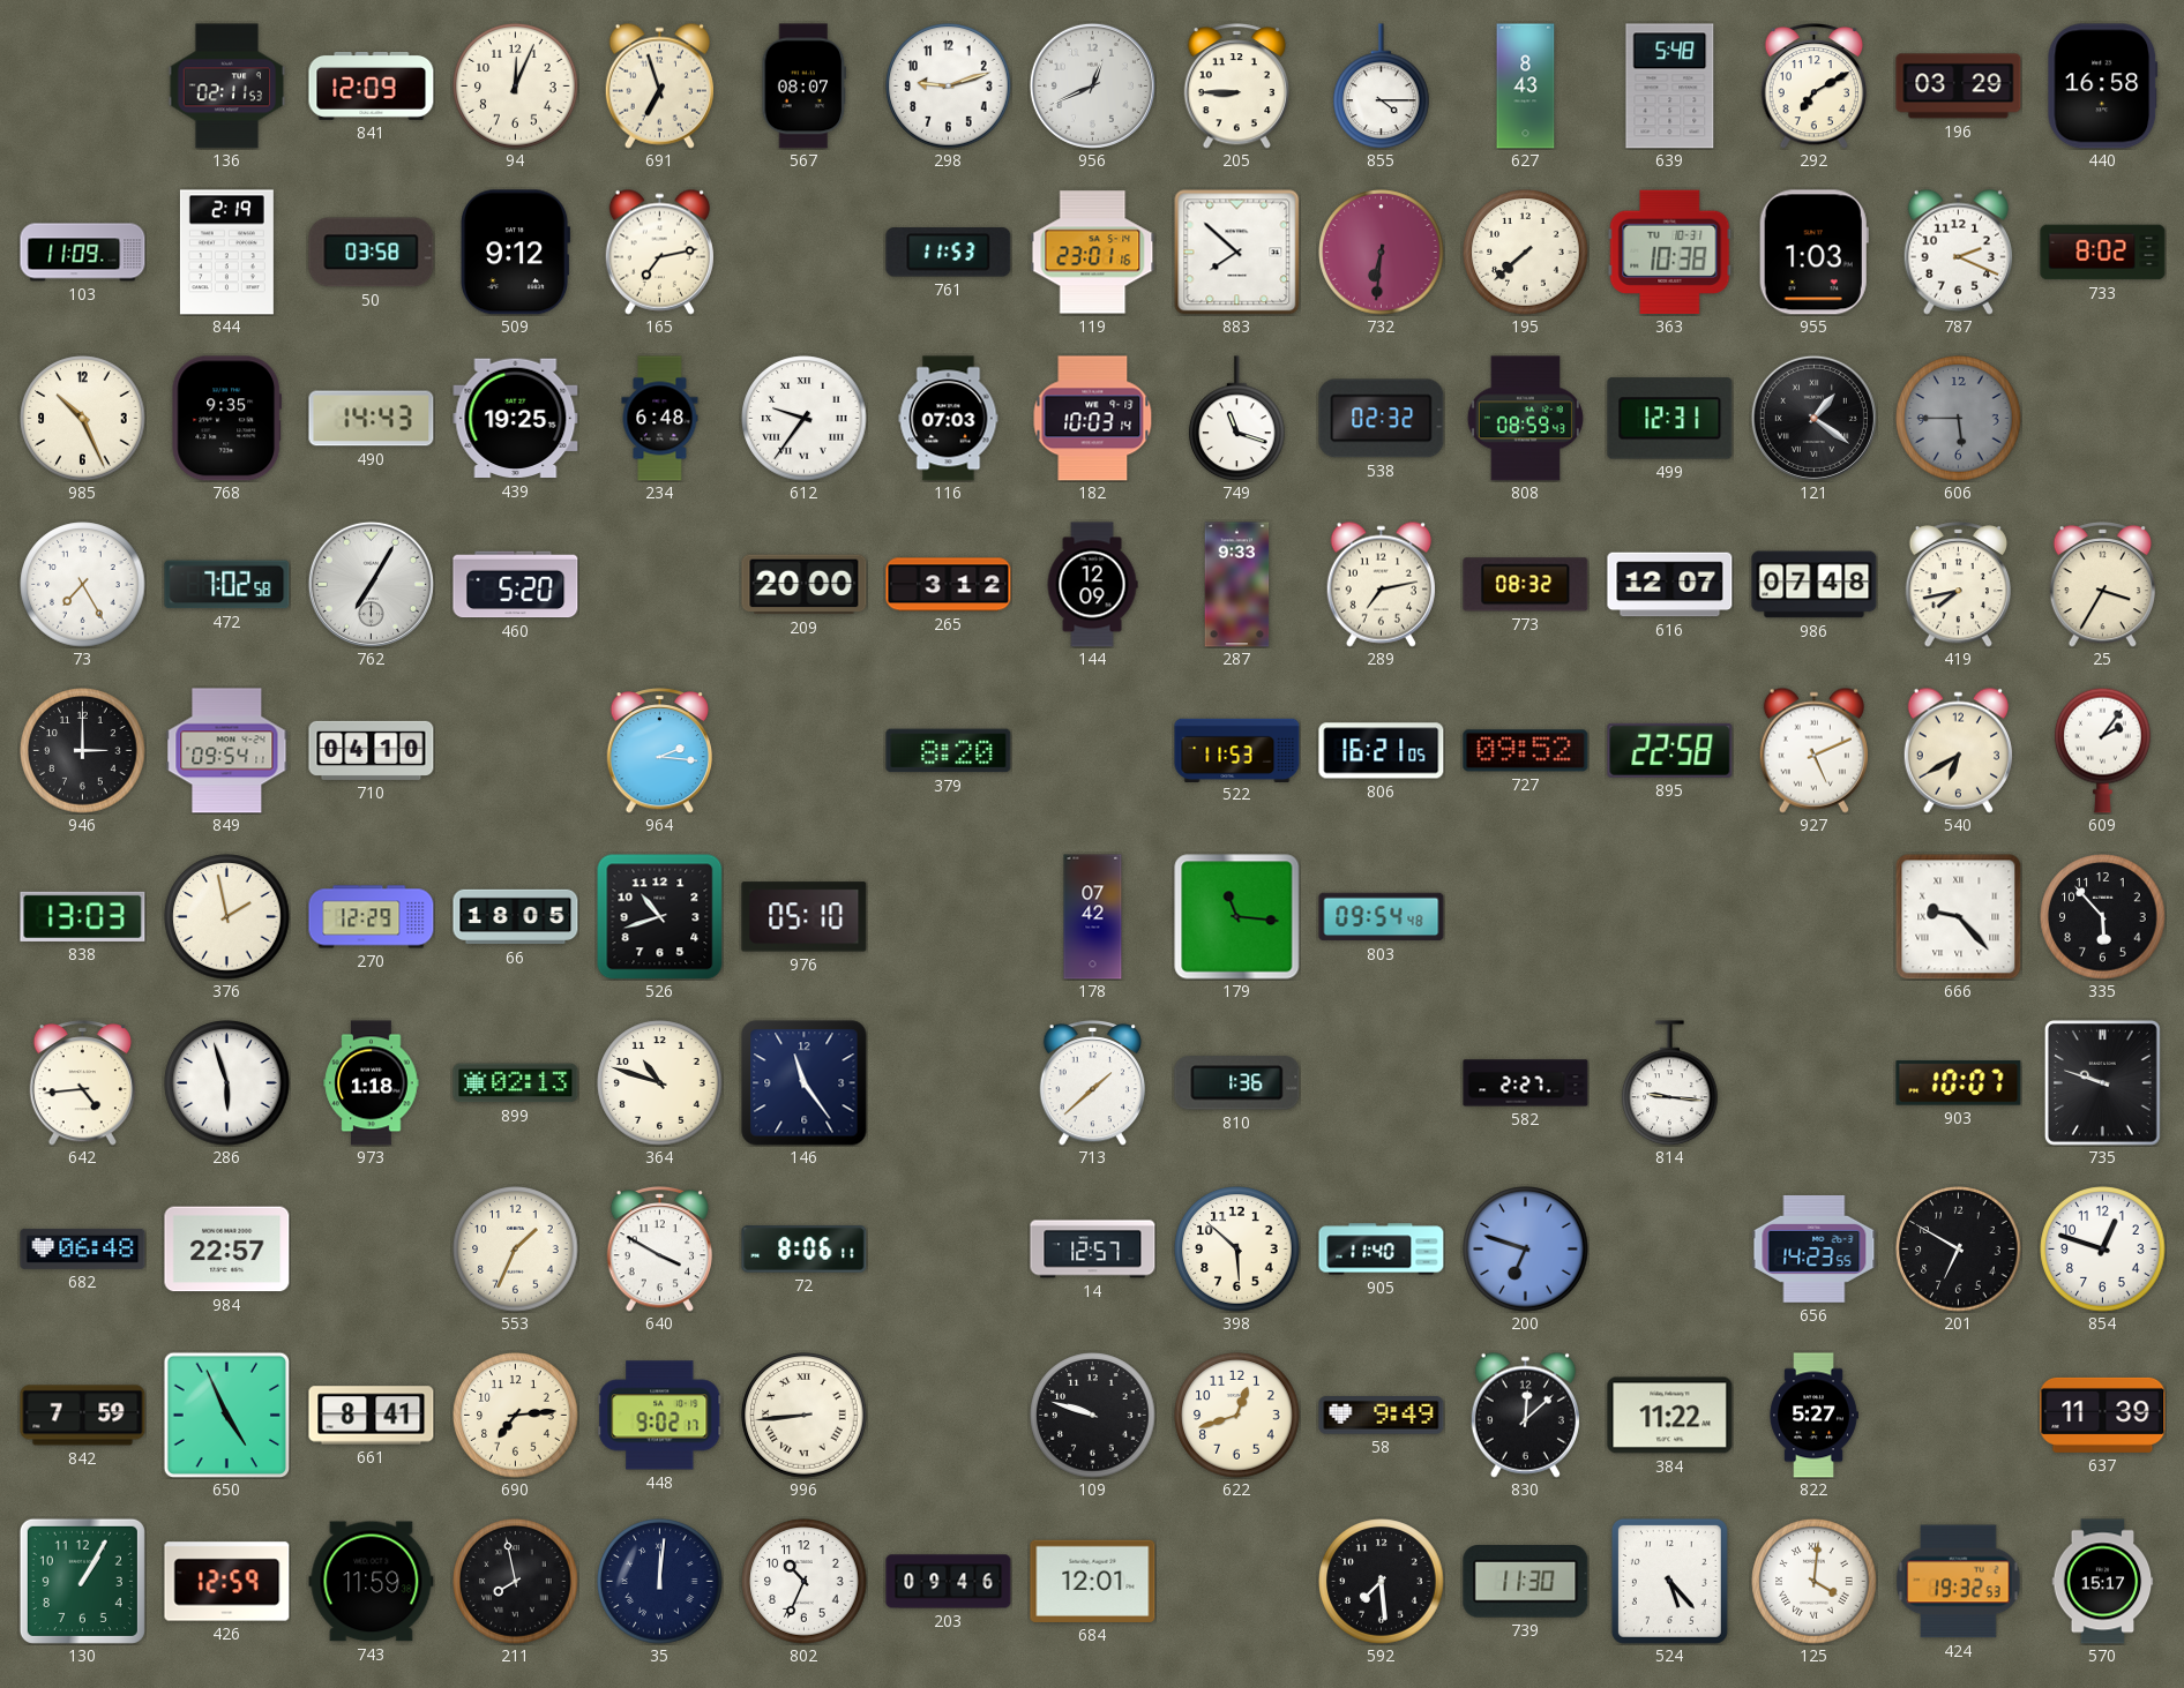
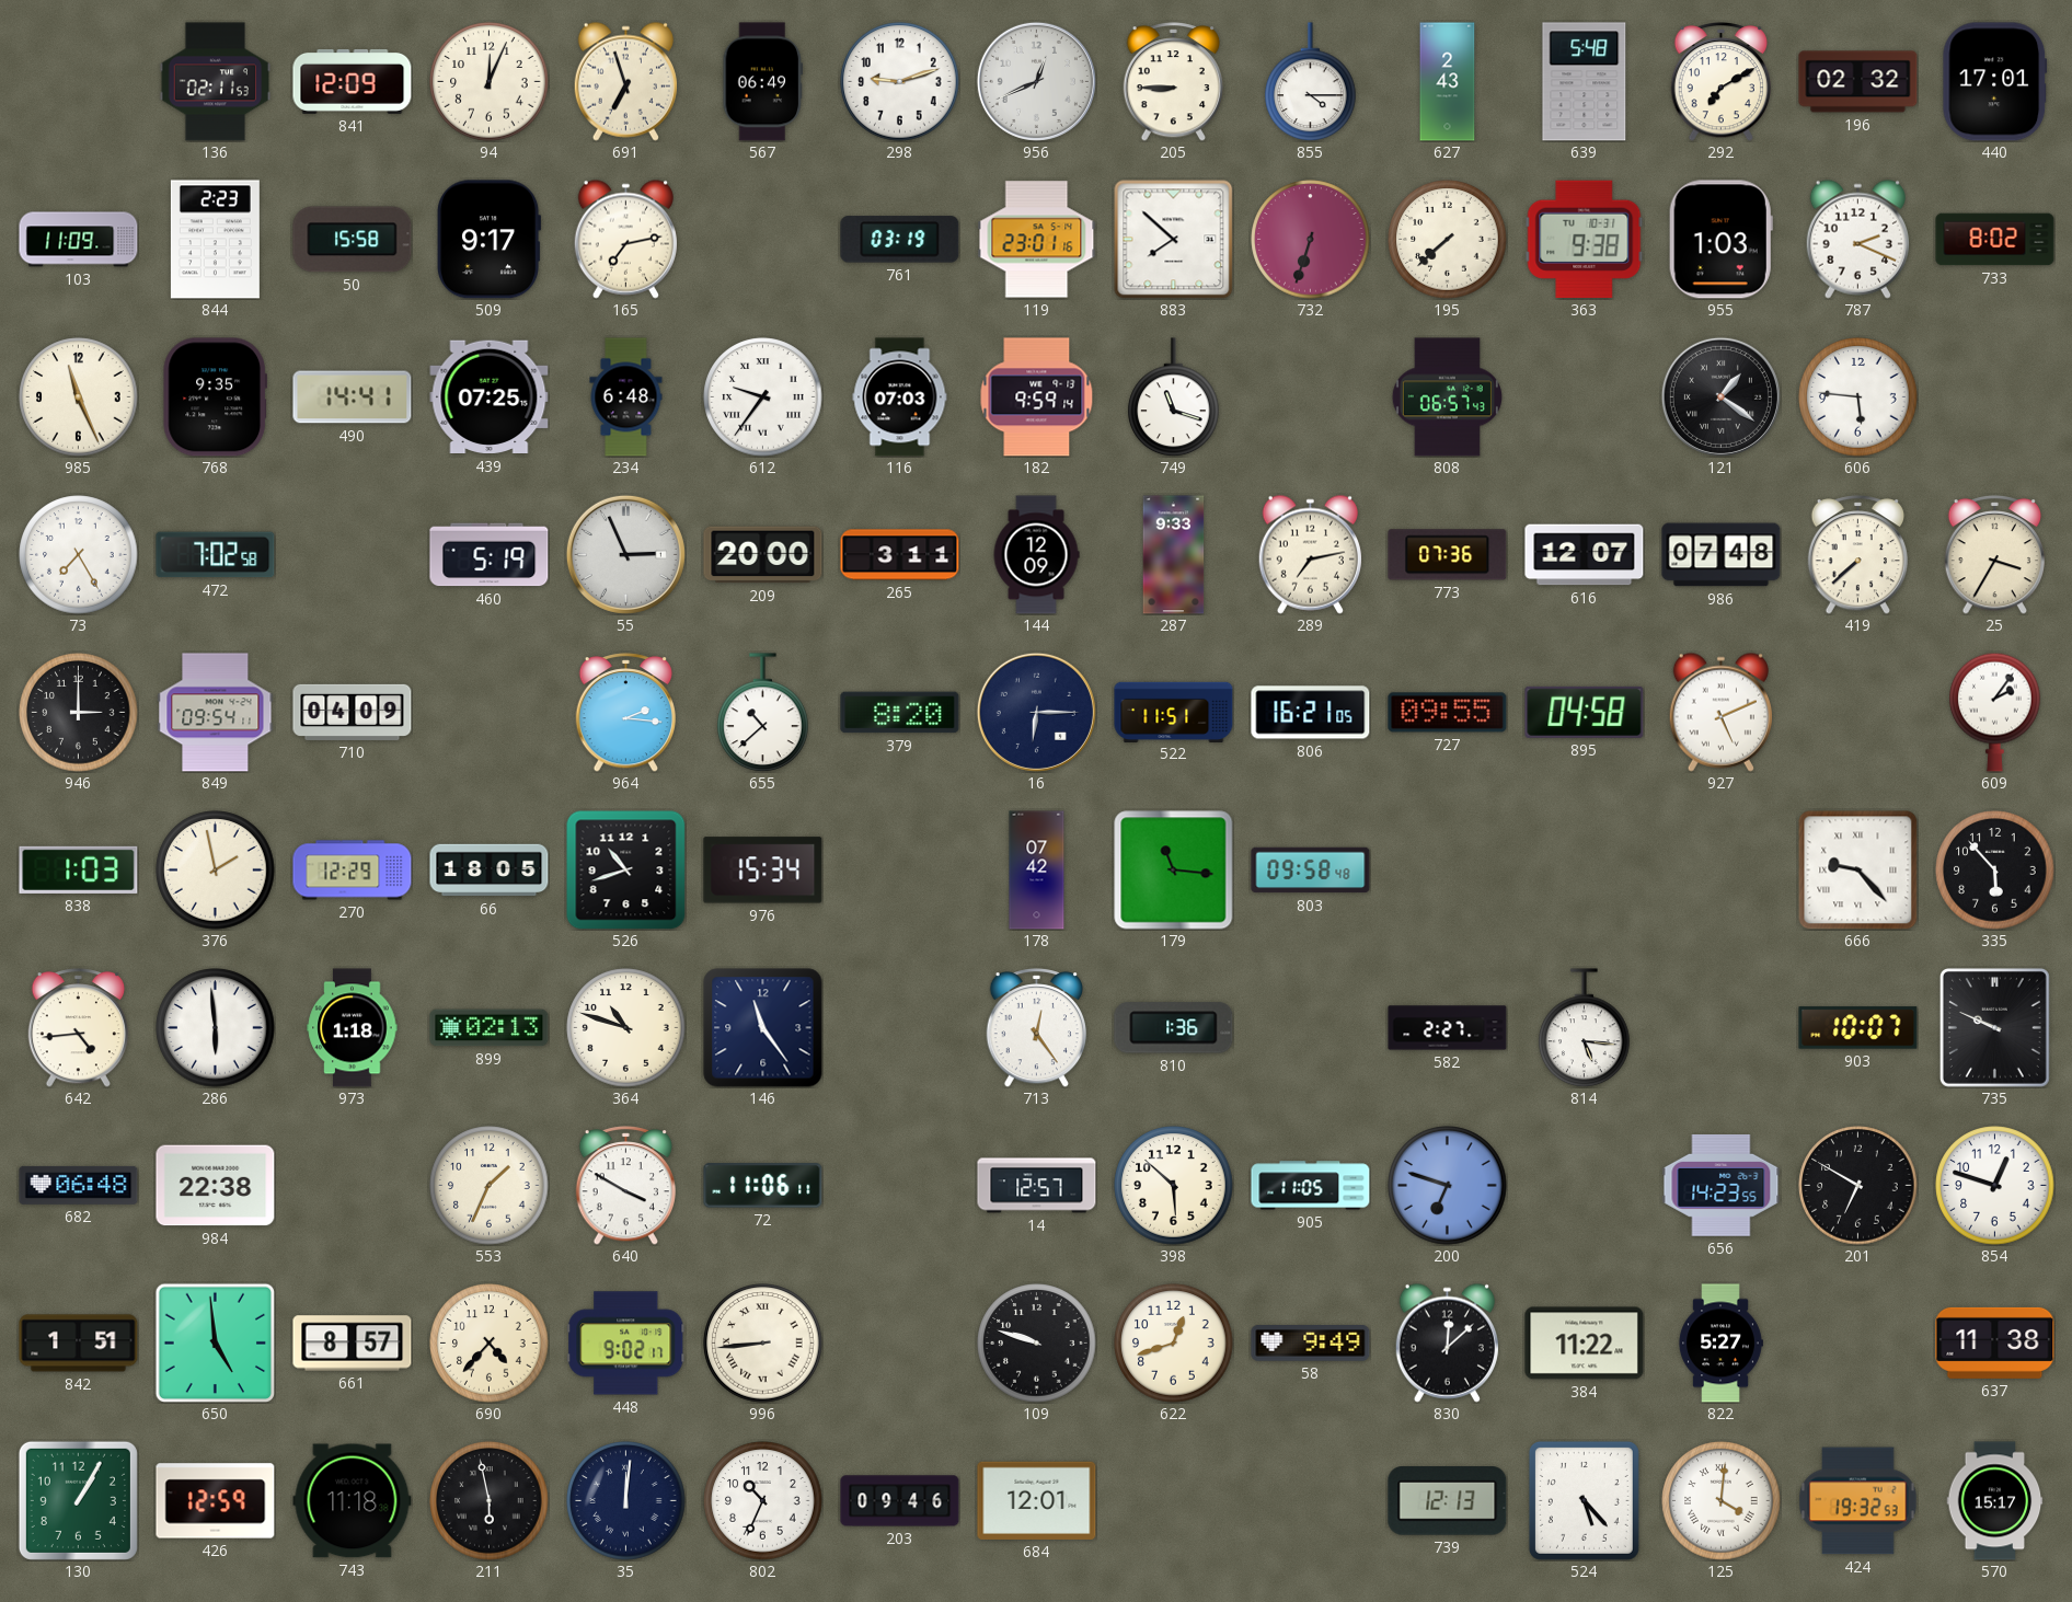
567: 08:07 -> 06:49
627: 8:43 -> 2:43
196: 03:29 -> 02:32
440: 16:58 -> 17:01
844: 2:19 -> 2:23
50: 03:58 -> 15:58
509: 9:12 -> 9:17
761: 11:53 -> 03:19
732: 6:31 -> 6:33
363: 10:38 -> 9:38
985: 10:26 -> 11:26
490: 14:43 -> 14:41
439: 19:25 -> 07:25
182: 10:03 -> 9:59
538: 02:32 -> none
808: 08:59 -> 06:57
499: 12:31 -> none
606: 5:45 -> 5:46
606 dial: grey -> white
762: 7:05 -> none
460: 5:20 -> 5:19
55: none -> 2:56
265: 3:12 -> 3:11
773: 08:32 -> 07:36
419: 7:43 -> 7:38
710: 04:10 -> 04:09
655: none -> 10:38
16: none -> 6:15
522: 11:53 -> 11:51
727: 09:52 -> 09:55
895: 22:58 -> 04:58
540: 6:40 -> none
838: 13:03 -> 1:03
976: 05:10 -> 15:34
803: 09:54 -> 09:58
286: 5:57 -> 5:59
713: 1:38 -> 12:24
814: 9:16 -> 5:16
735: 9:48 -> 9:49
984: 22:57 -> 22:38
72: 8:06 -> 11:06
905: 11:40 -> 11:05
842: 7:59 -> 1:51
650: 4:56 -> 4:59
661: 8:41 -> 8:57
690: 7:14 -> 4:37
637: 11:39 -> 11:38
743: 11:59 -> 11:18
211: 7:58 -> 5:58
592: 7:29 -> none
739: 11:30 -> 12:13
